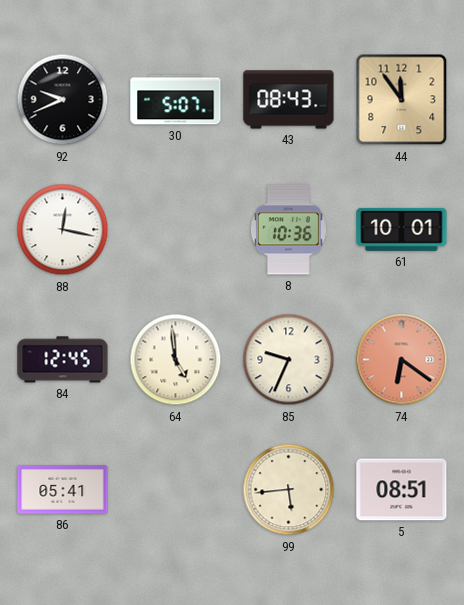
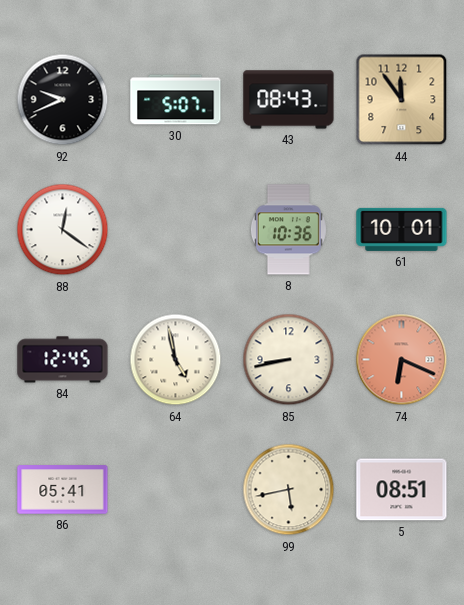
88: 12:17 -> 12:21
64: 4:59 -> 4:58
85: 9:34 -> 8:43
74: 6:21 -> 6:19
99: 5:44 -> 5:43
